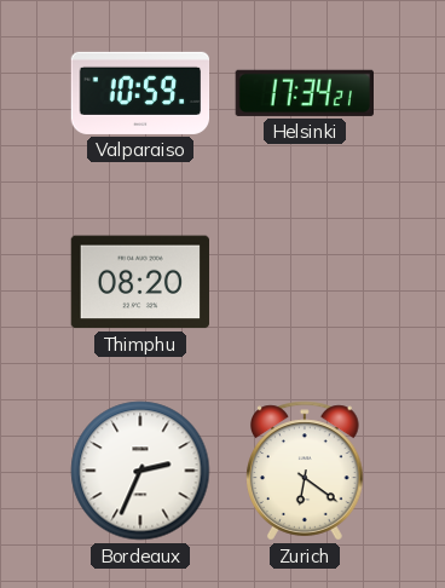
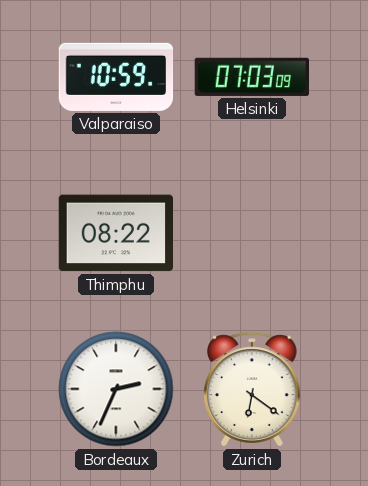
Helsinki: 17:34 -> 07:03
Thimphu: 08:20 -> 08:22
